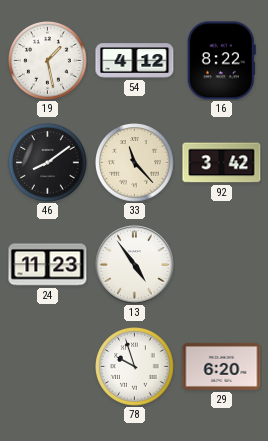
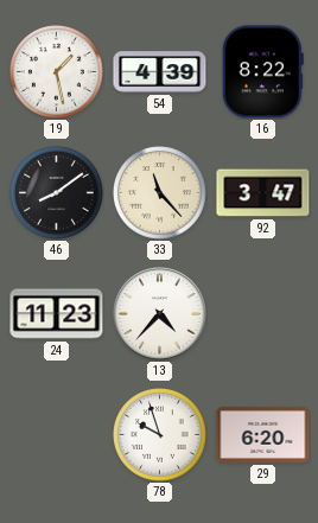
54: 4:12 -> 4:39
92: 3:42 -> 3:47
13: 4:54 -> 4:37
